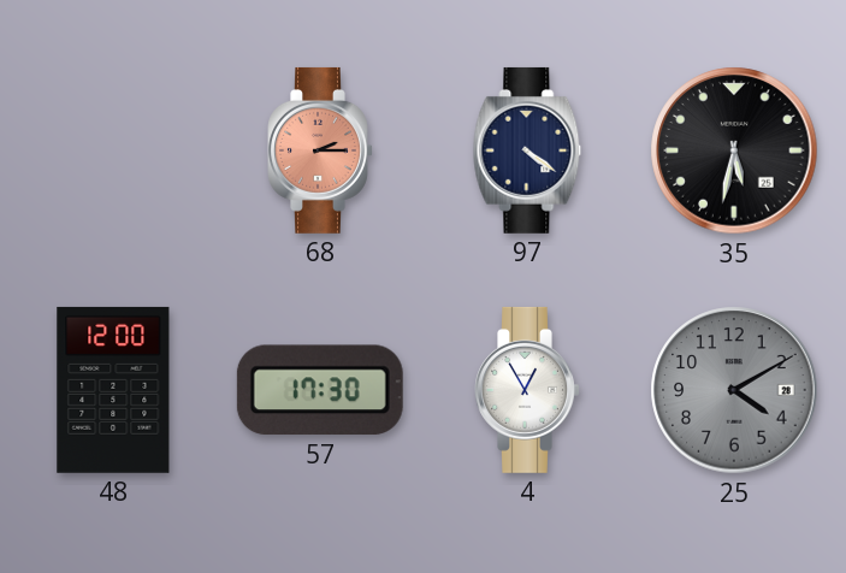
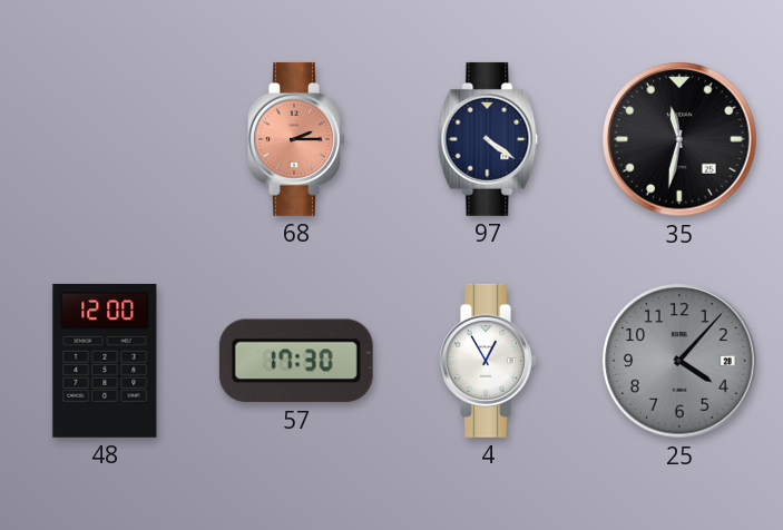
35: 5:32 -> 11:32
25: 4:10 -> 4:07
